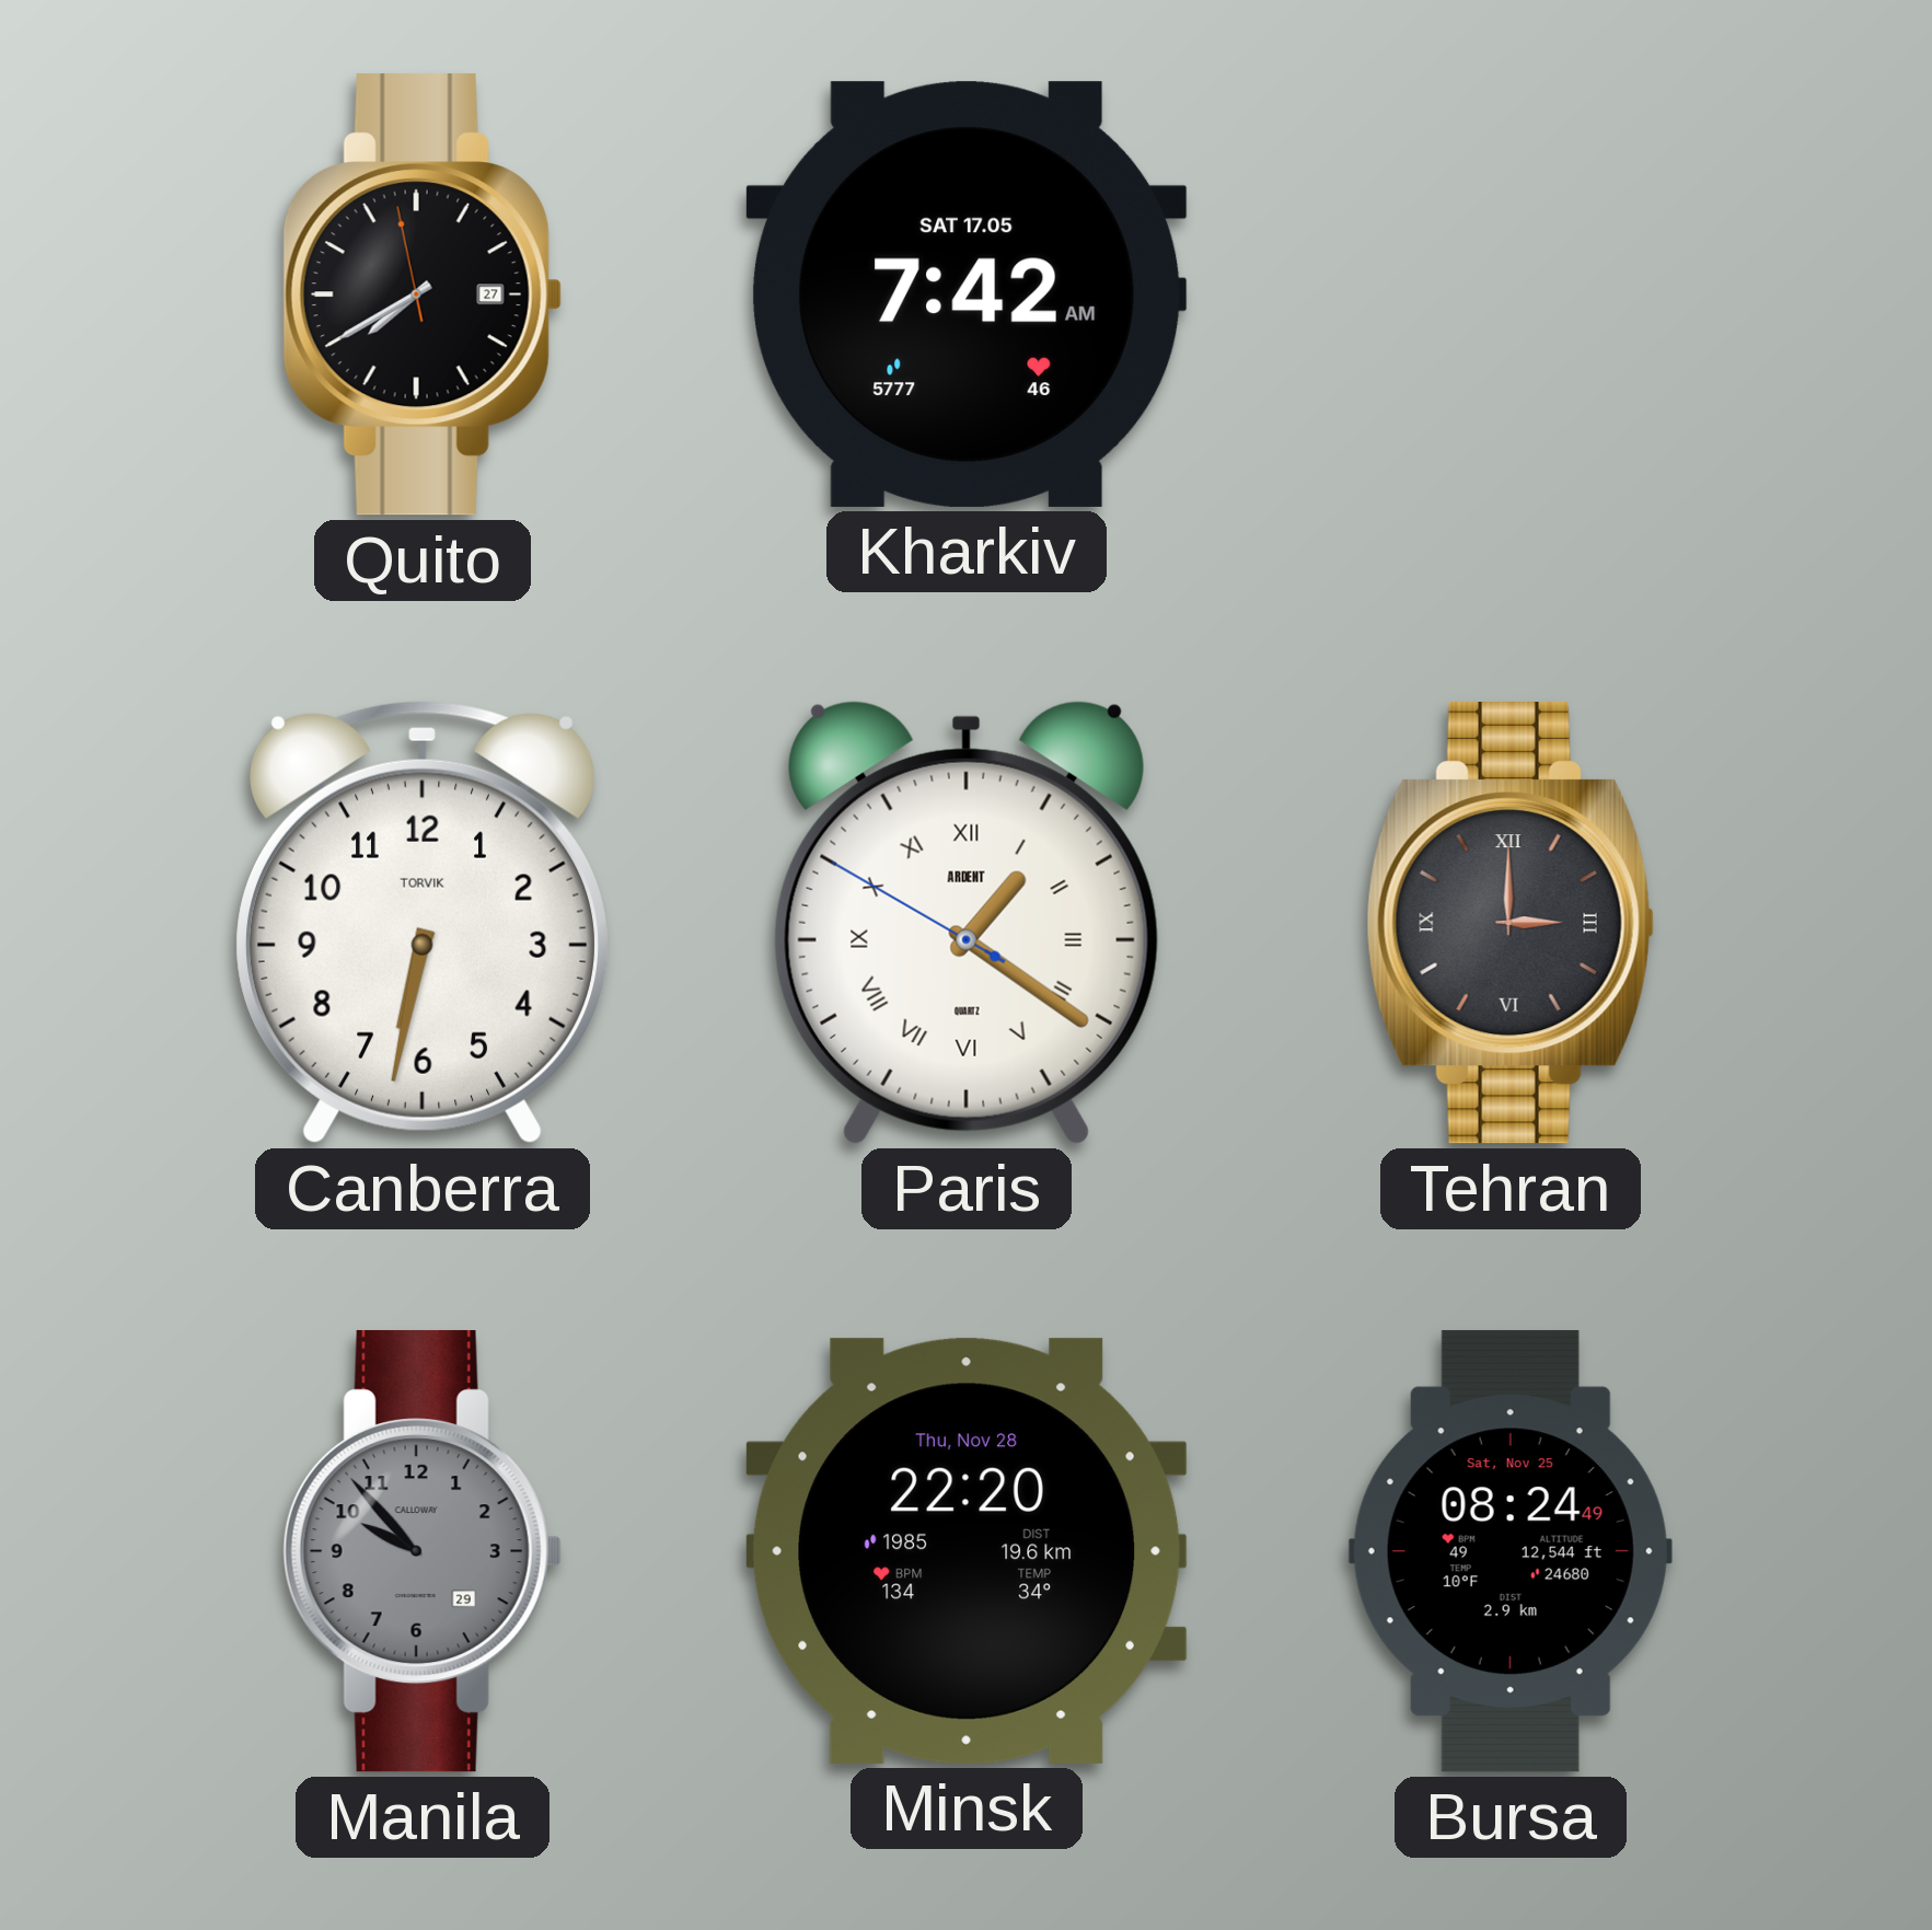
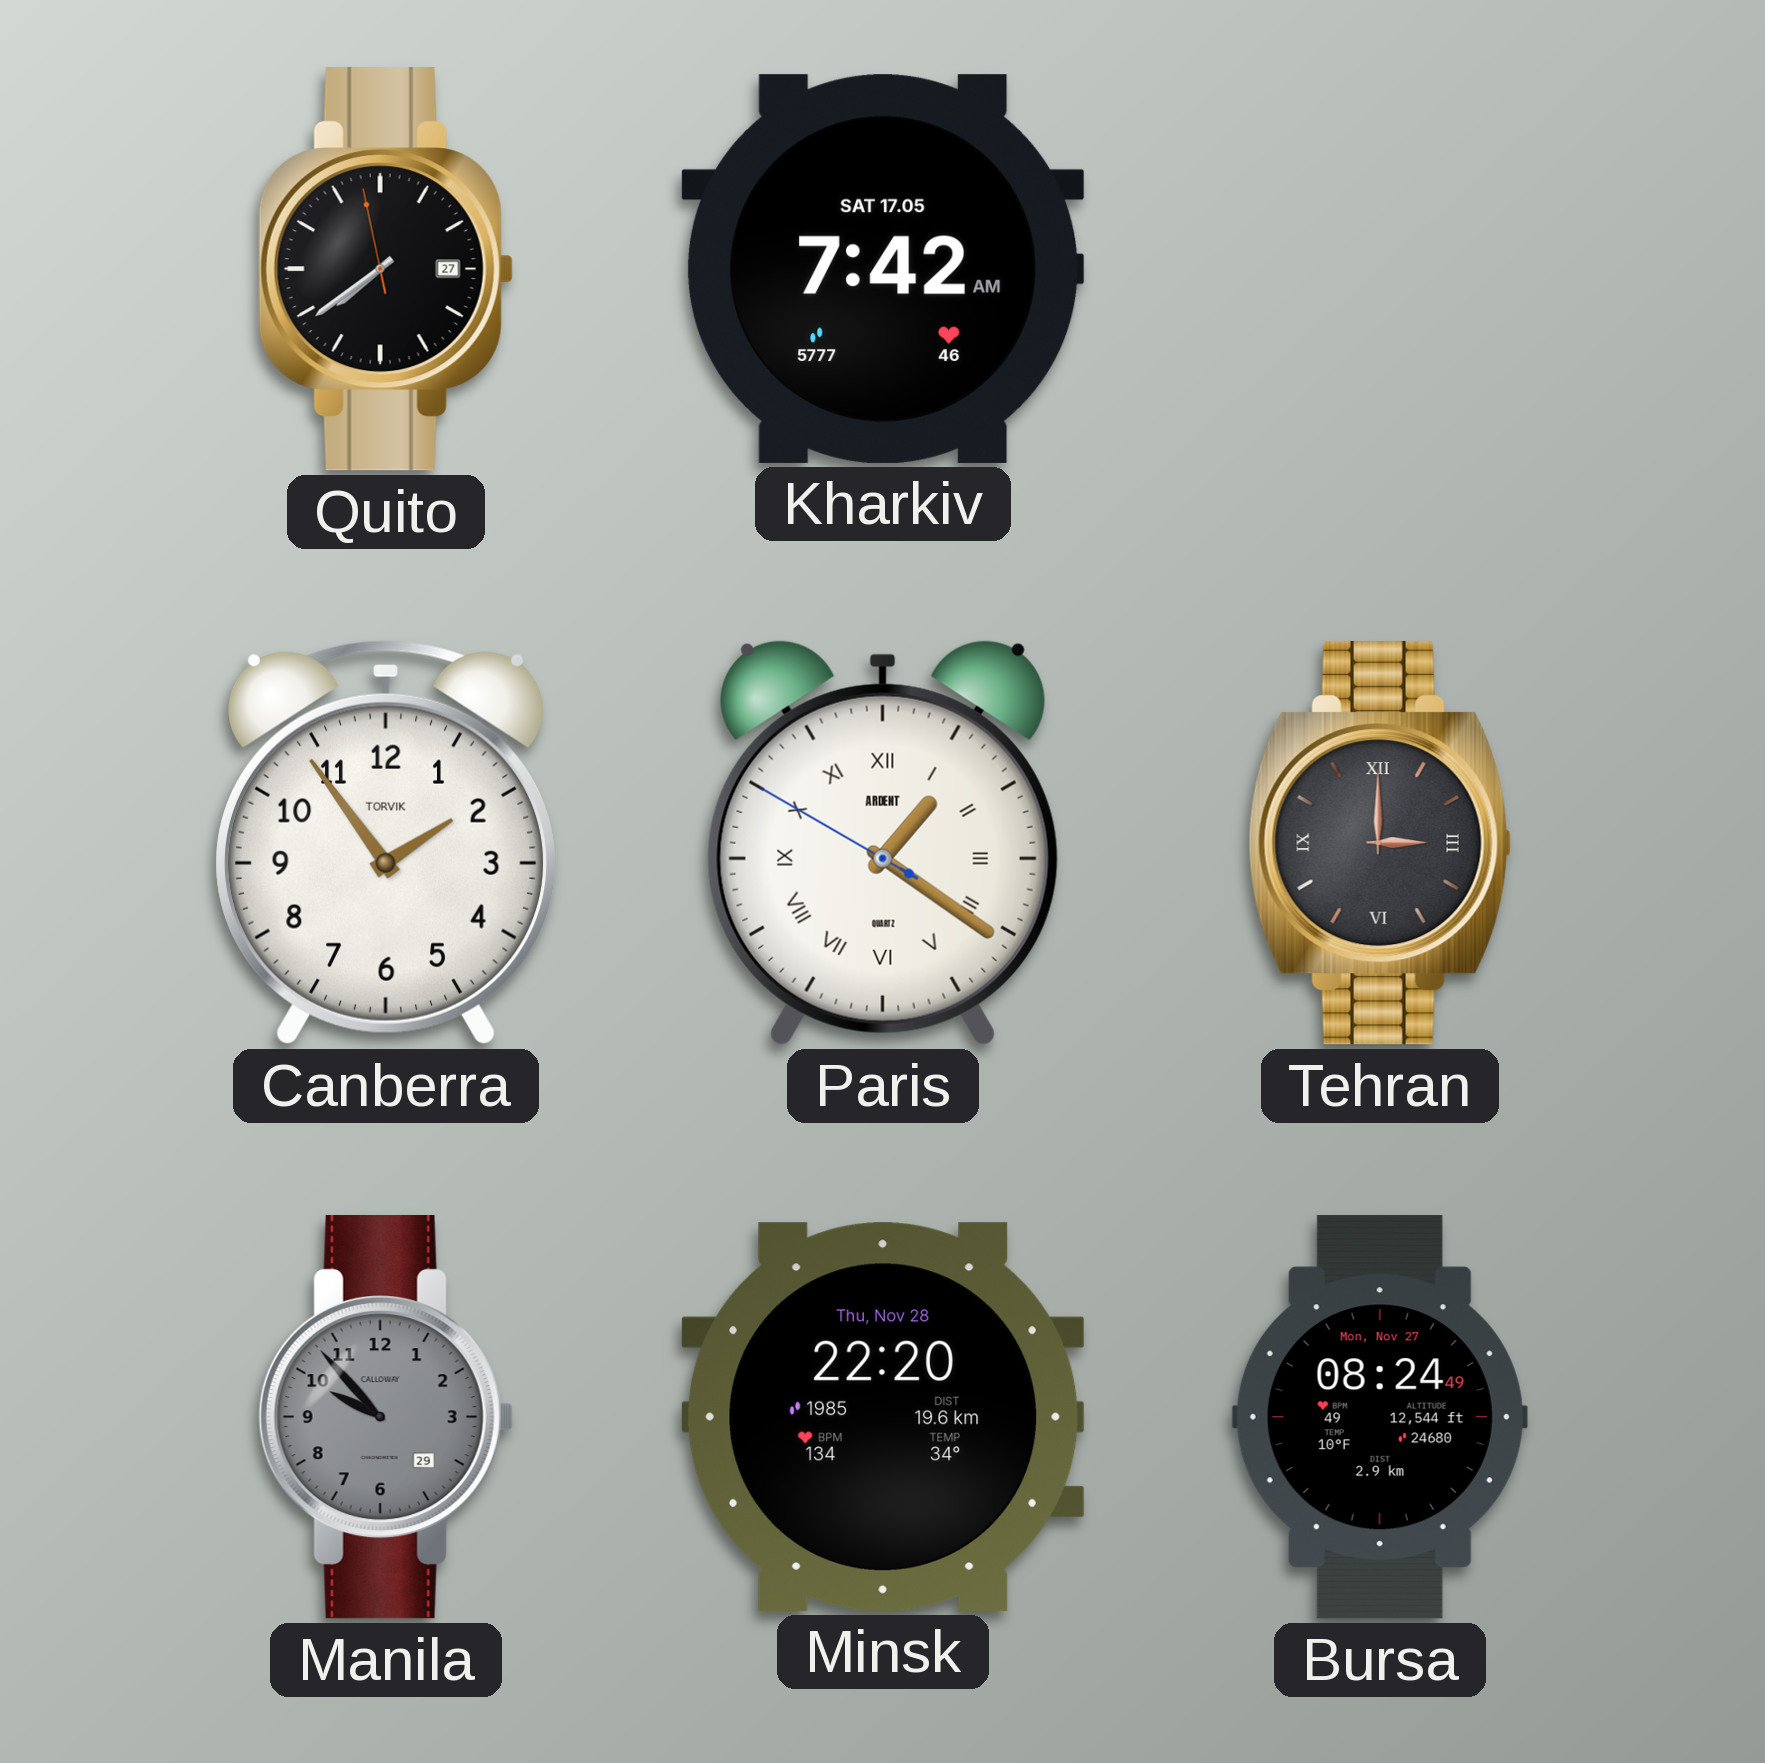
Quito: 7:39 -> 7:38
Canberra: 6:32 -> 1:54
Bursa date: Sat, Nov 25 -> Mon, Nov 27
